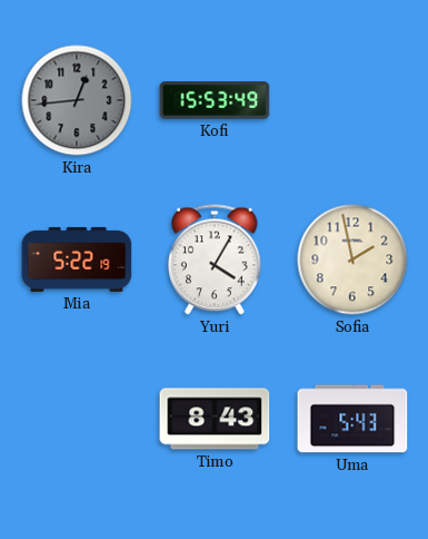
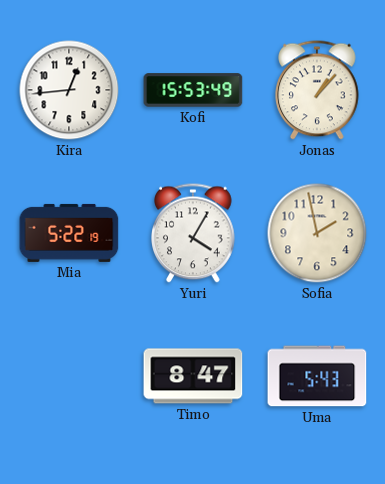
Kira dial: grey -> white
Jonas: none -> 1:07
Timo: 8:43 -> 8:47
